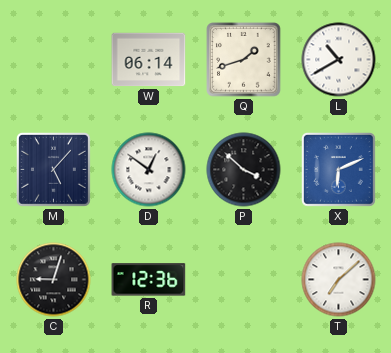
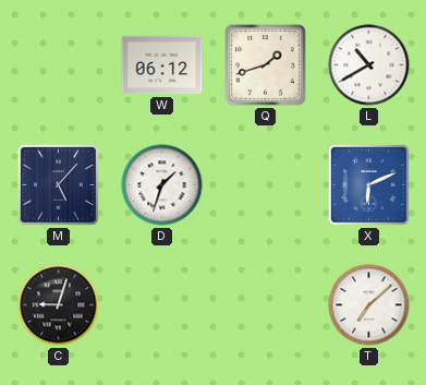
W: 06:14 -> 06:12
D: 12:51 -> 1:33
P: 3:52 -> none
R: 12:36 -> none
